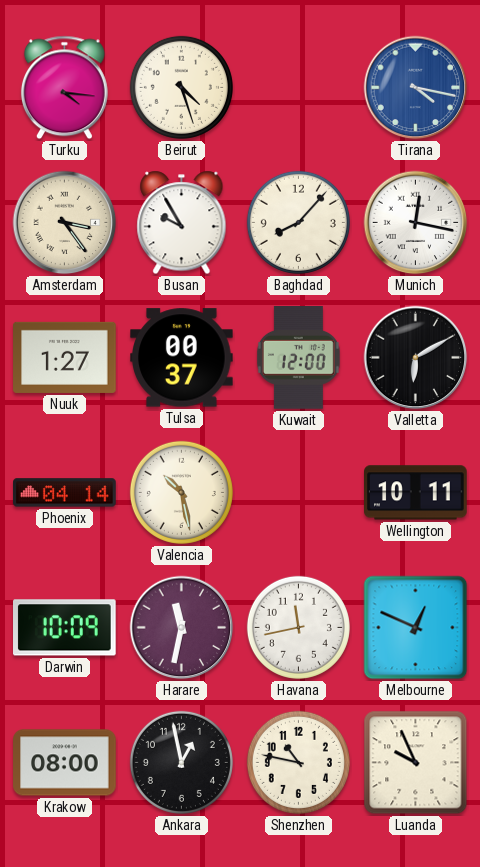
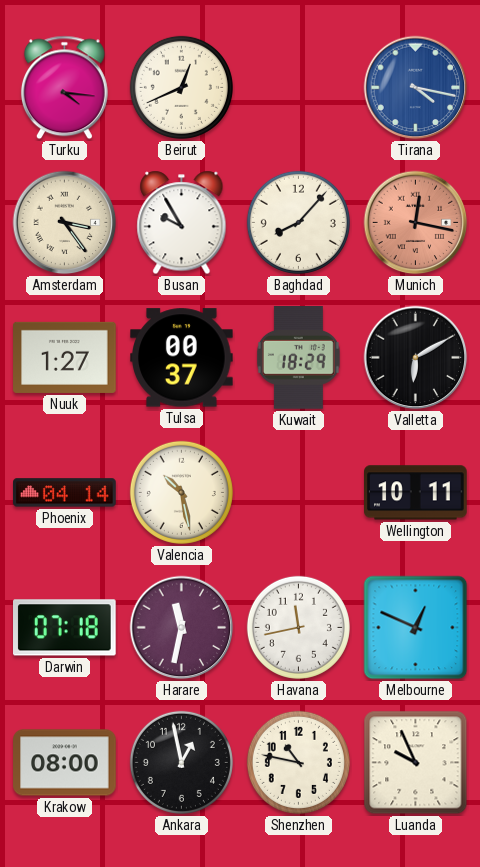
Beirut: 4:27 -> 12:41
Munich dial: white -> salmon
Kuwait: 12:00 -> 18:29
Darwin: 10:09 -> 07:18
